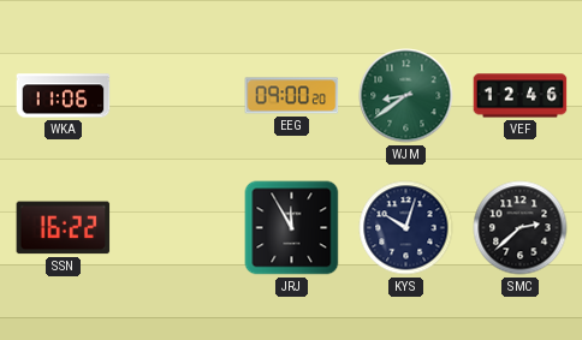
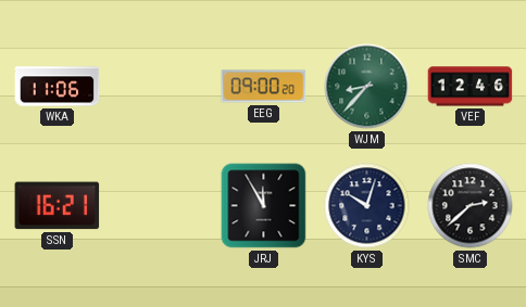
WJM: 8:39 -> 8:37
SSN: 16:22 -> 16:21
